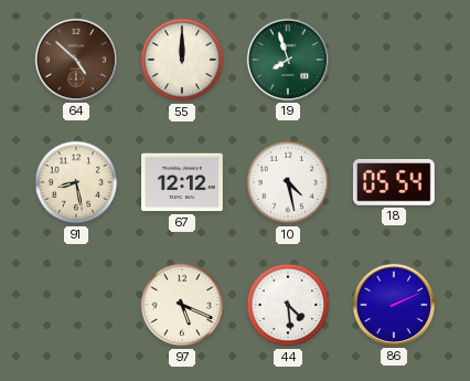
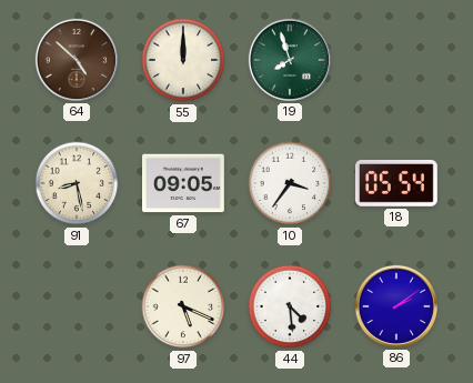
67: 12:12 -> 09:05
10: 4:28 -> 3:36
86: 2:11 -> 2:09
